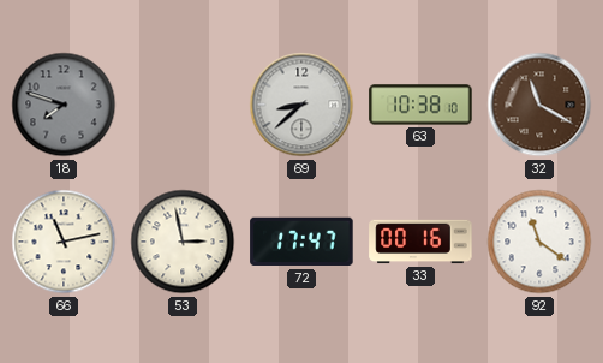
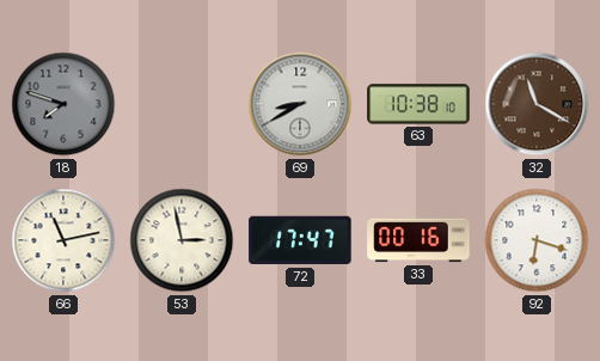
69: 8:38 -> 8:40
92: 11:21 -> 6:18
